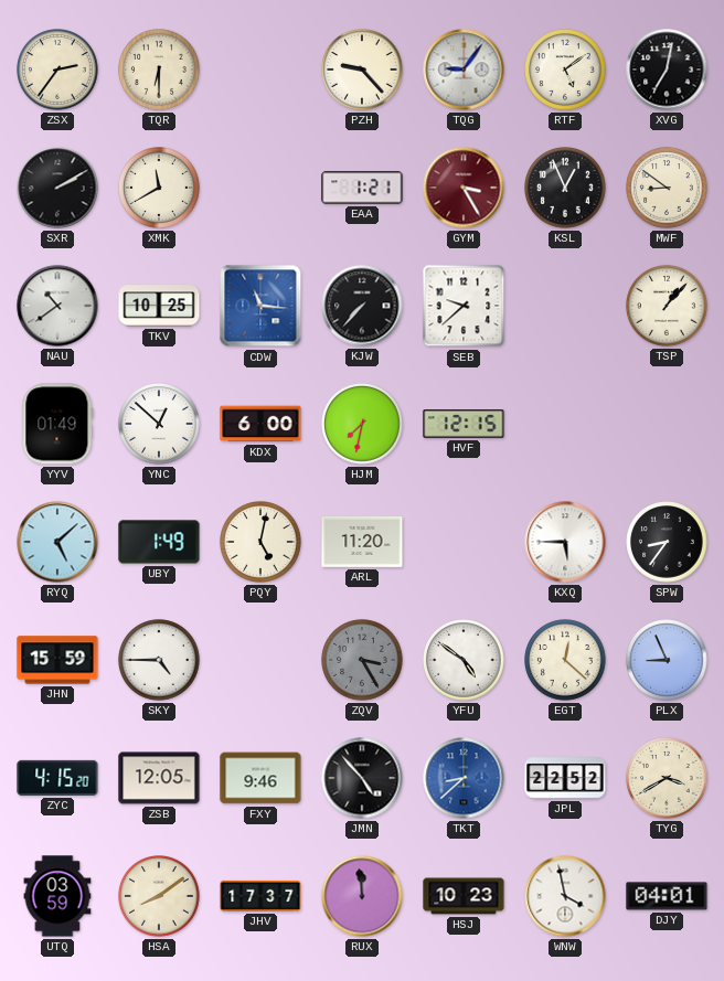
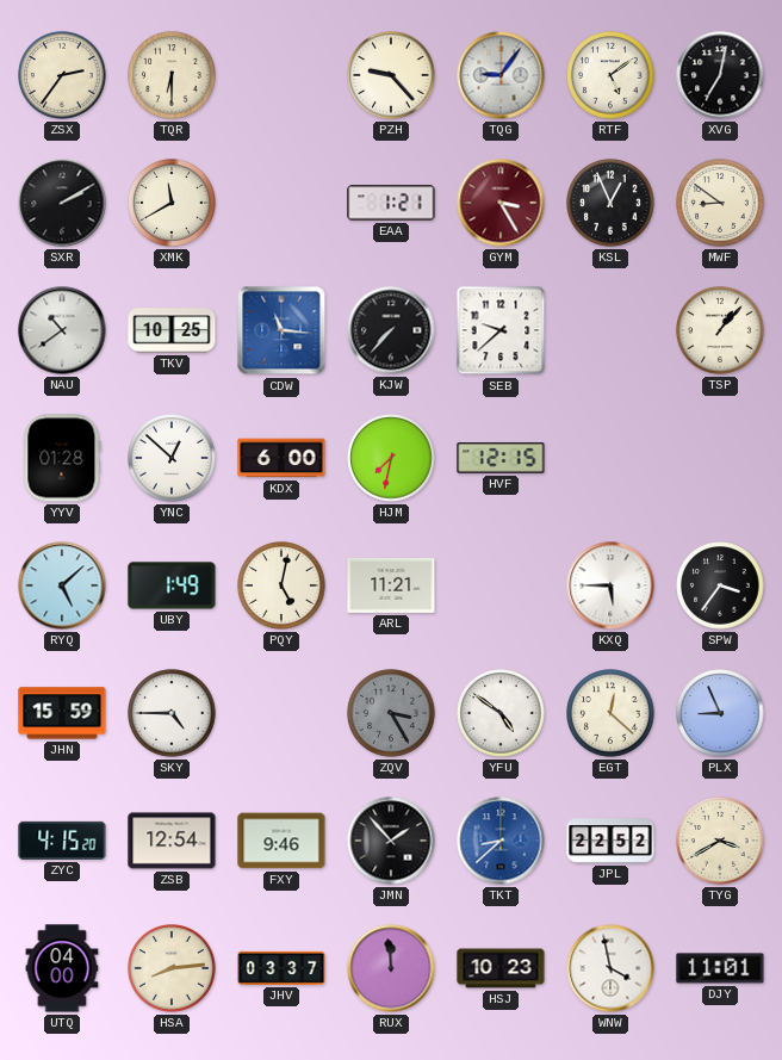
YYV: 01:49 -> 01:28
ARL: 11:20 -> 11:21
SPW: 8:36 -> 3:36
ZSB: 12:05 -> 12:54
JMN: 4:53 -> 1:53
UTQ: 03:59 -> 04:00
HSA: 8:09 -> 8:14
JHV: 17:37 -> 03:37
DJY: 04:01 -> 11:01
